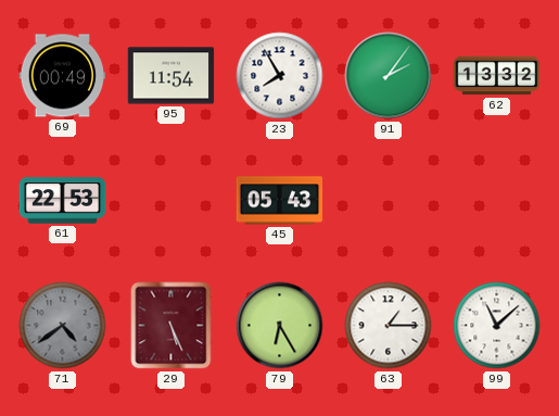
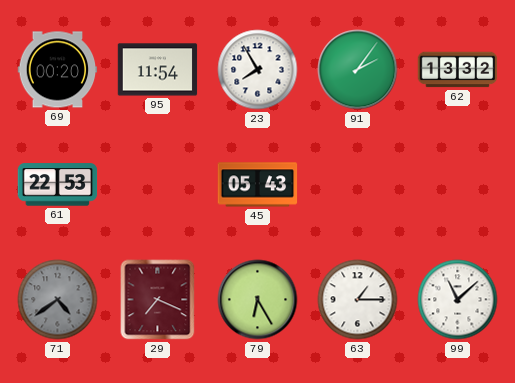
69: 00:49 -> 00:20
29: 5:26 -> 7:19
